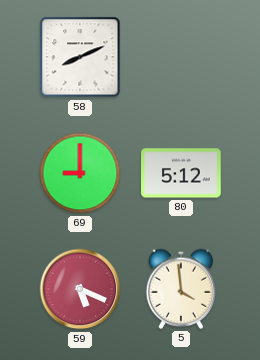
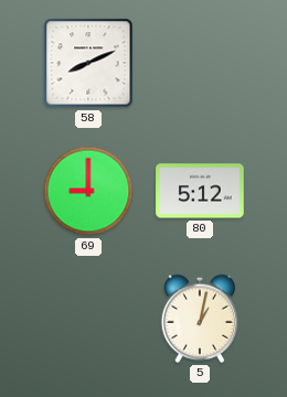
59: 5:19 -> none
5: 3:59 -> 1:02
